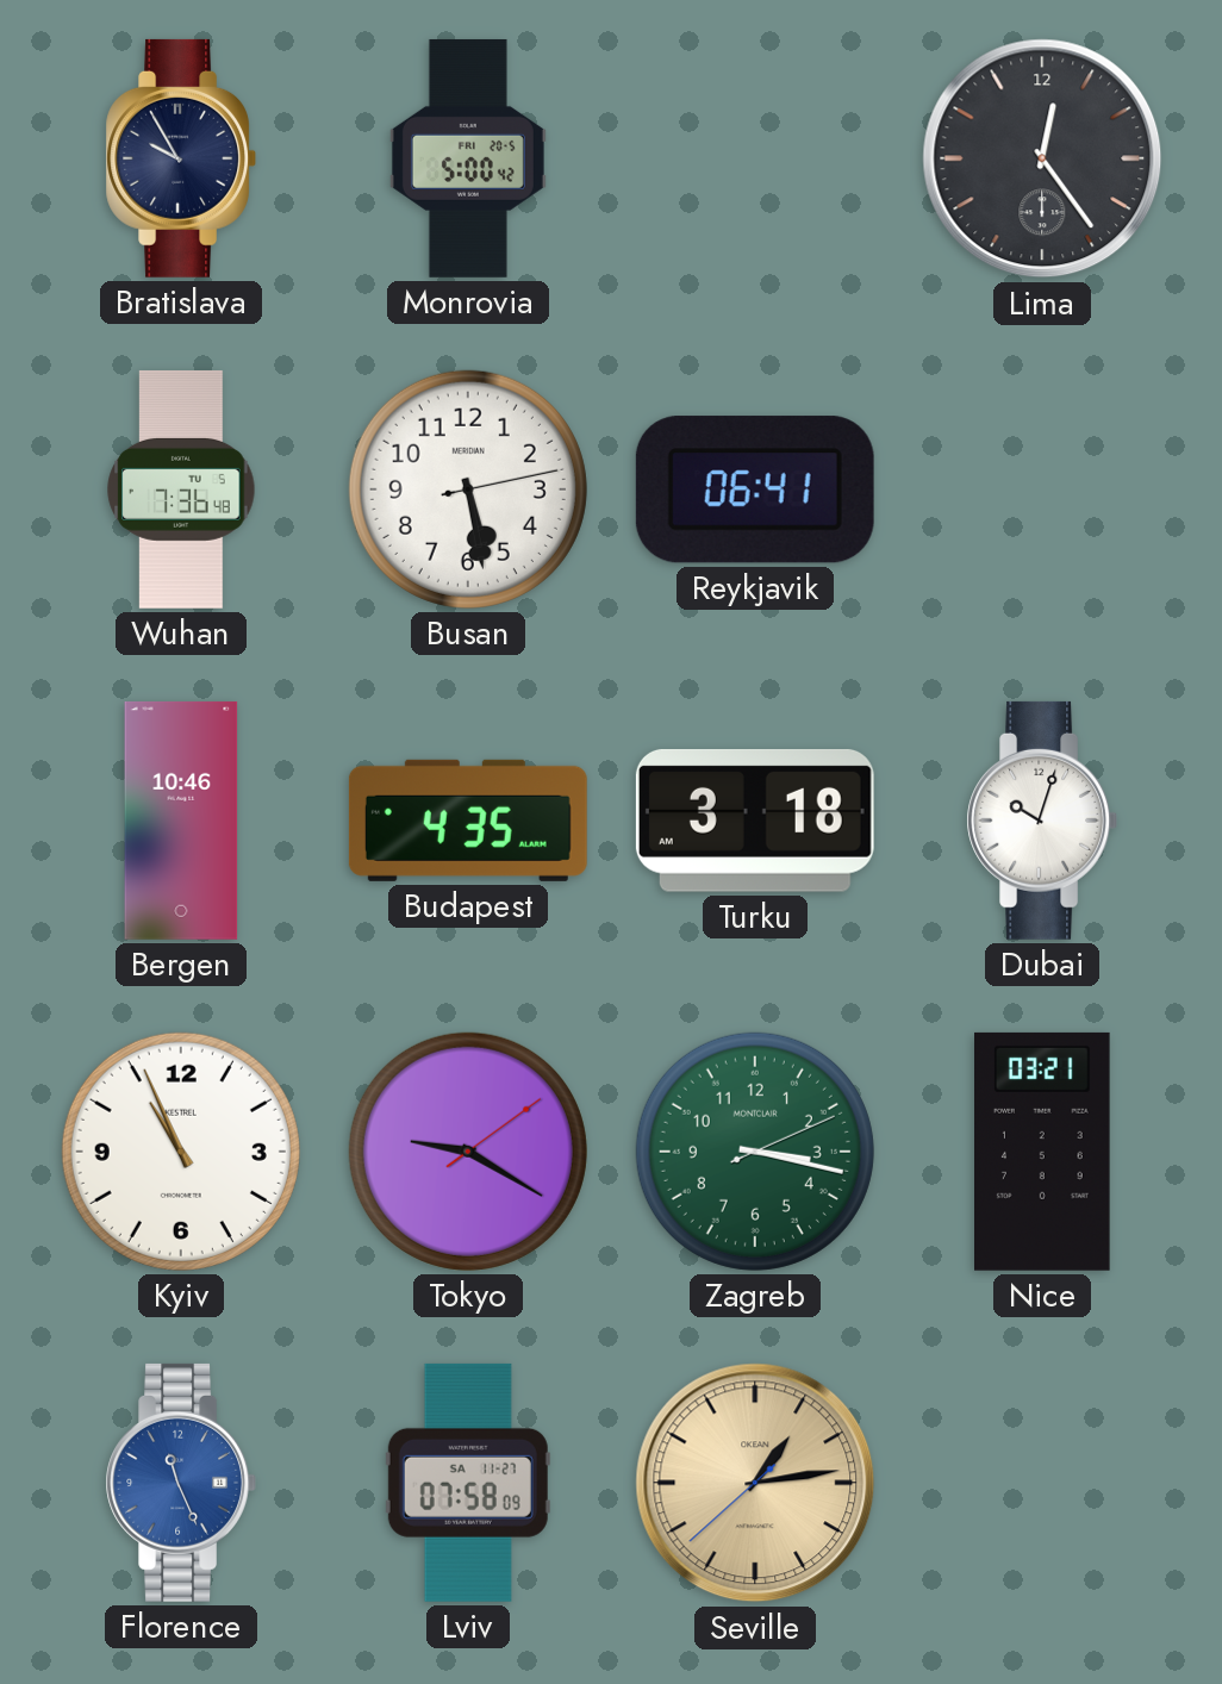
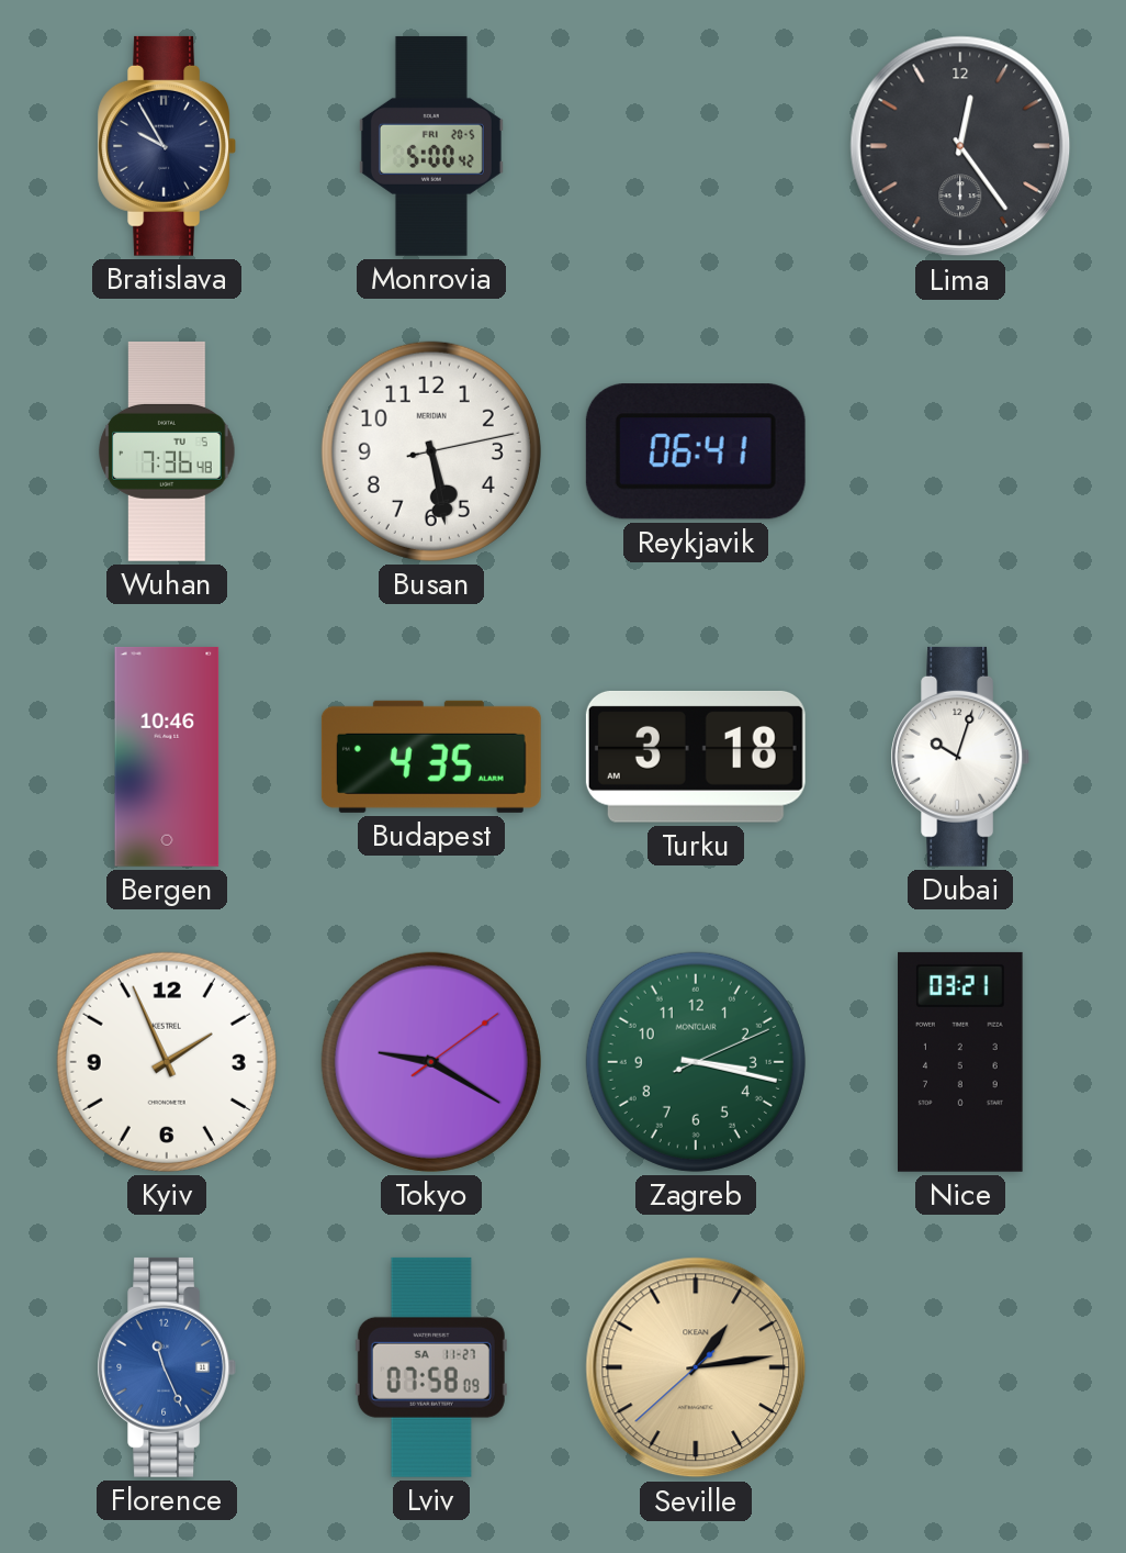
Kyiv: 10:56 -> 1:56
